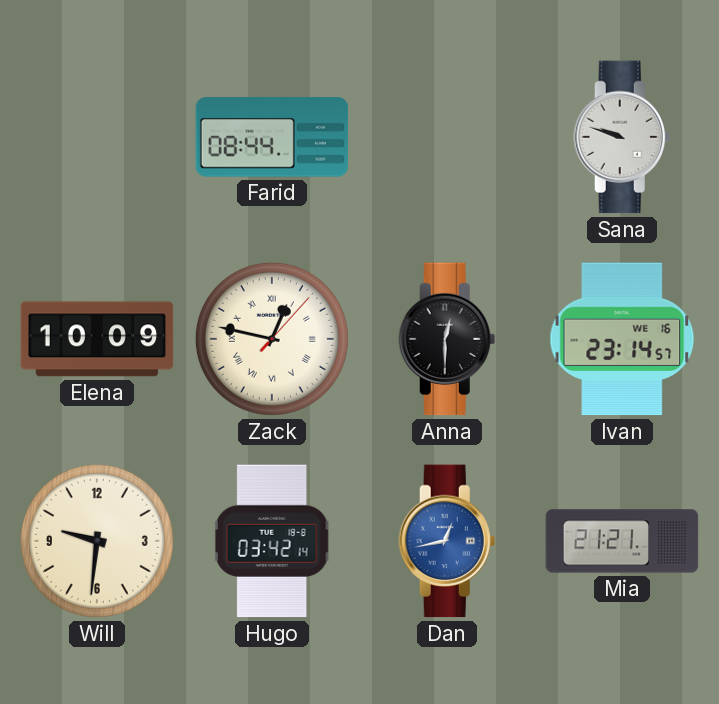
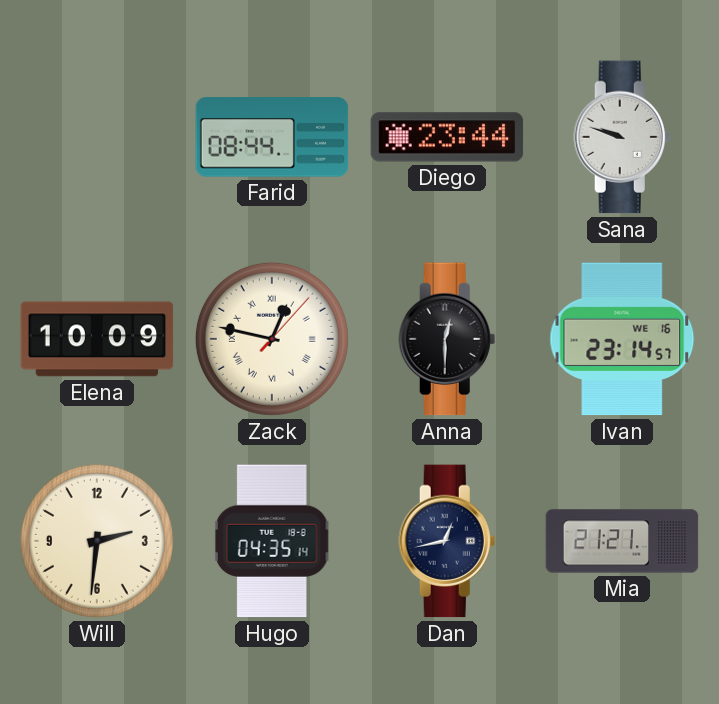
Diego: none -> 23:44
Will: 9:31 -> 2:31
Hugo: 03:42 -> 04:35
Dan dial: blue -> navy
